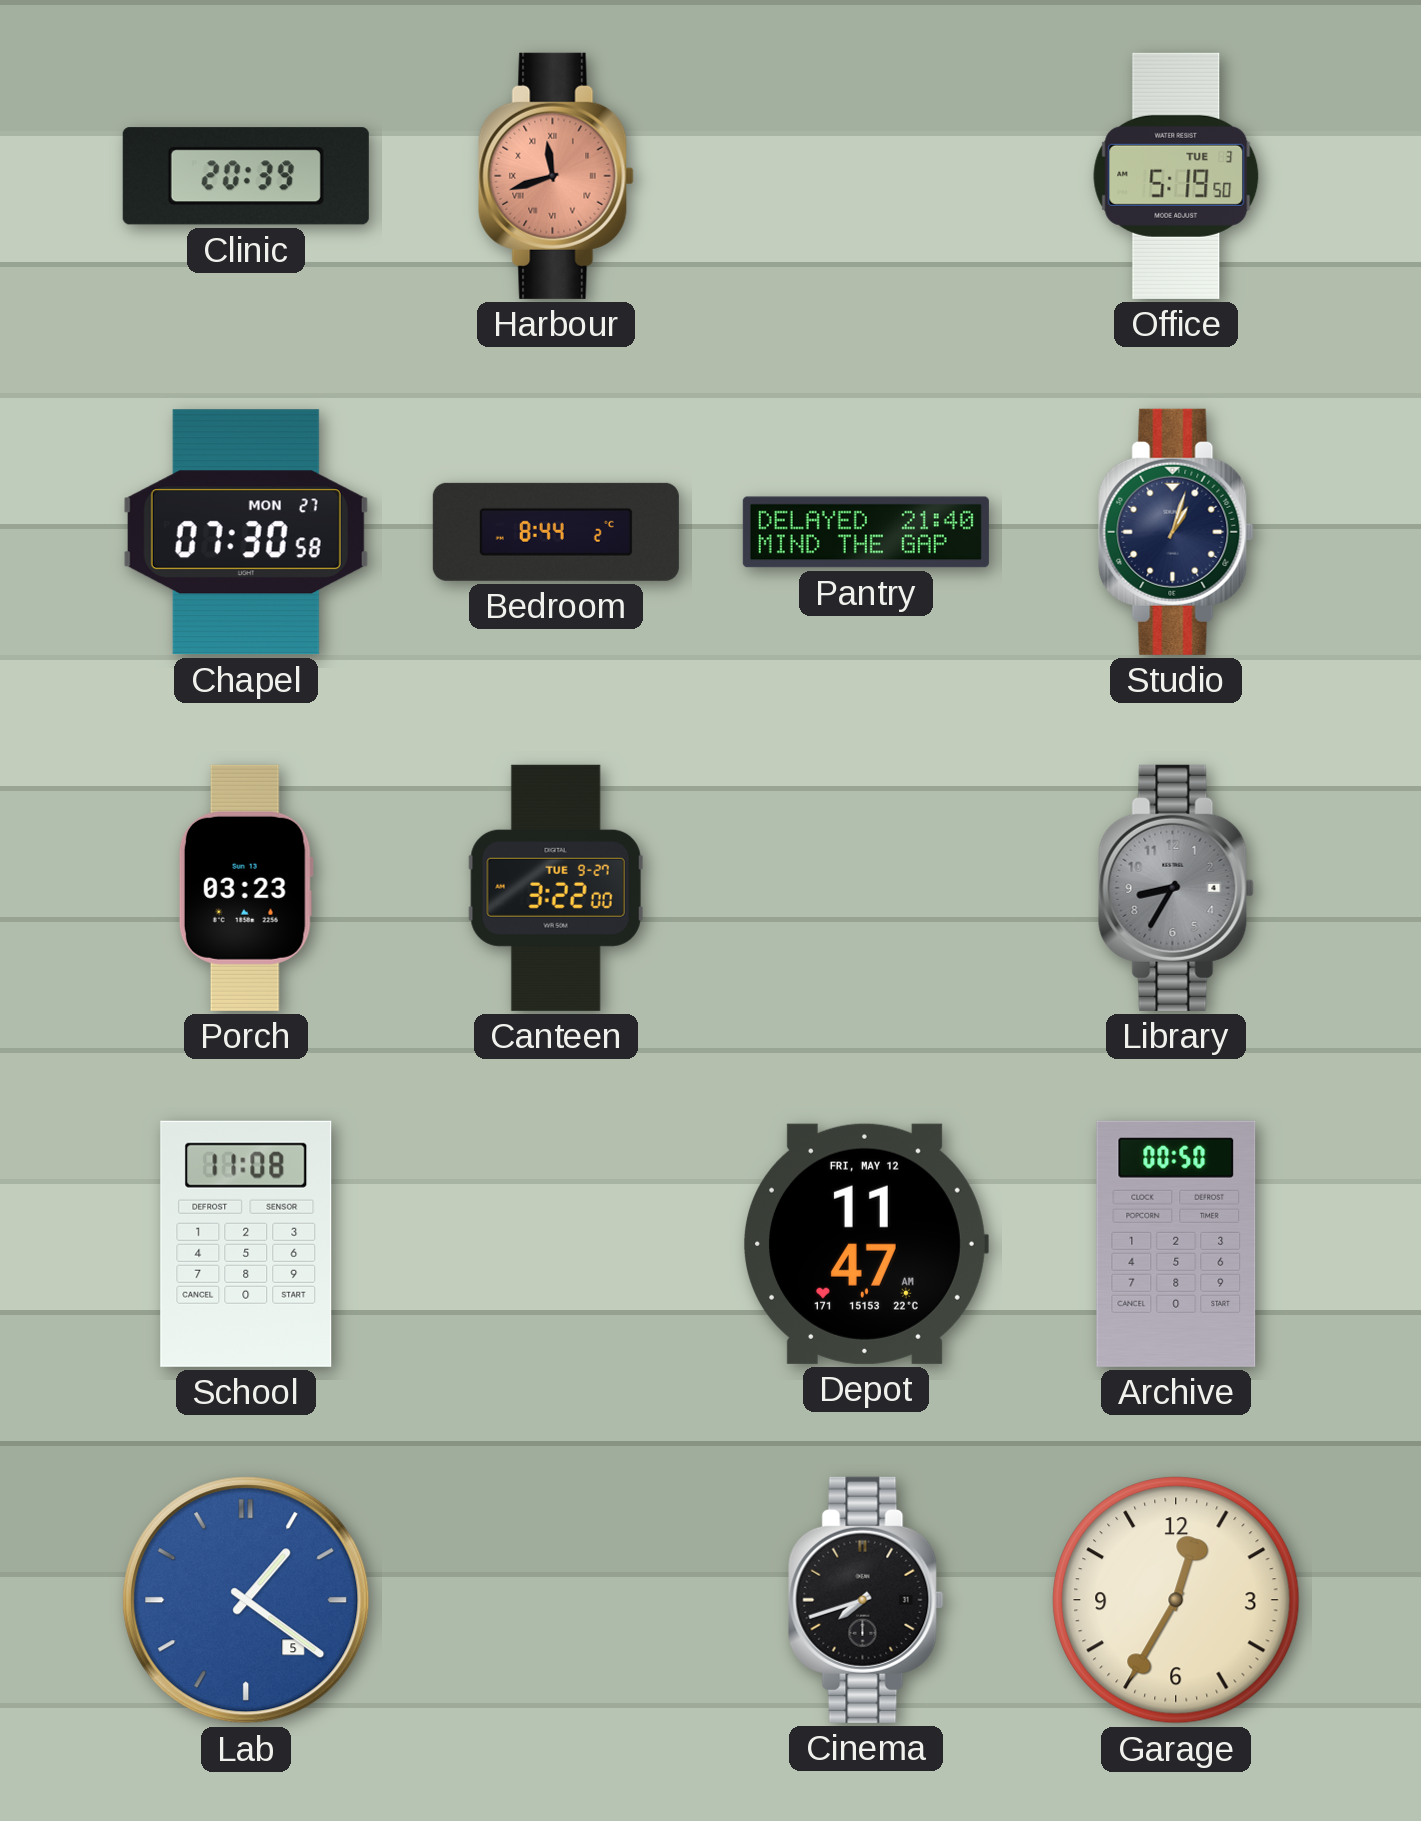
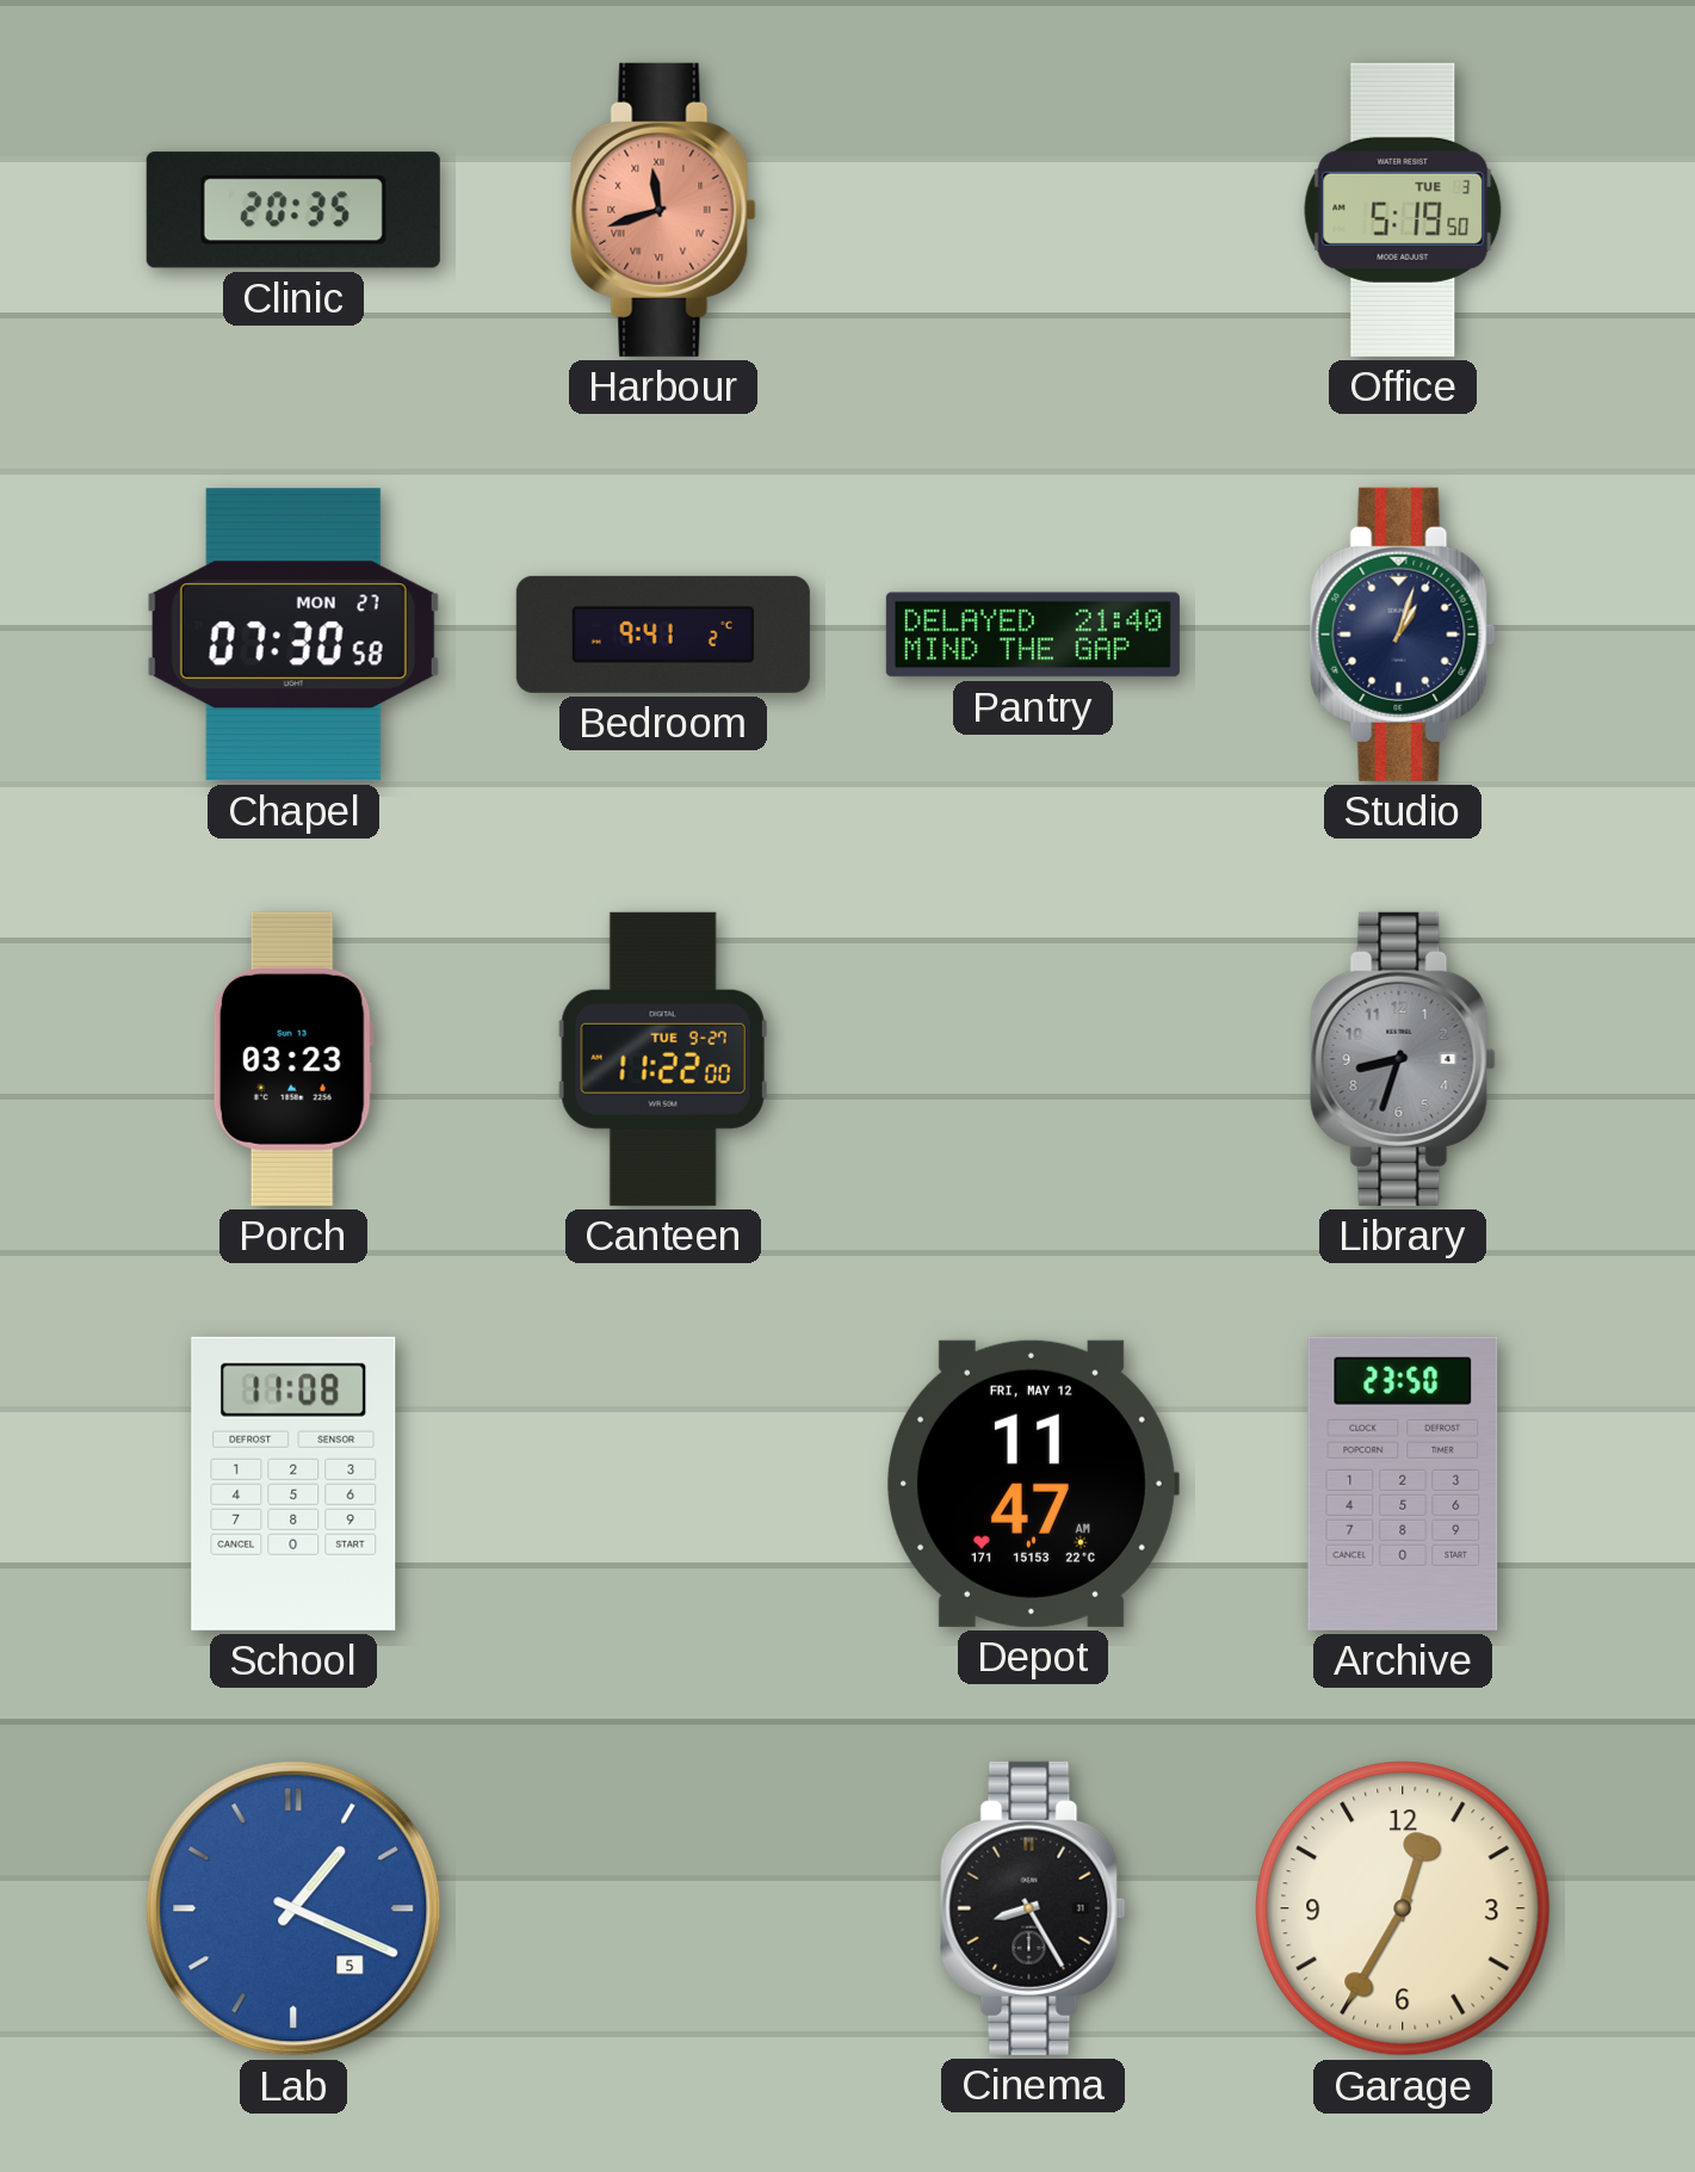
Clinic: 20:39 -> 20:35
Bedroom: 8:44 -> 9:41
Canteen: 3:22 -> 11:22
Library: 8:35 -> 8:33
Archive: 00:50 -> 23:50
Lab: 1:21 -> 1:19
Cinema: 7:42 -> 8:25
